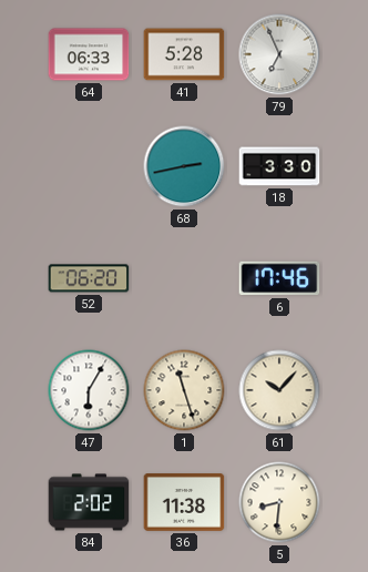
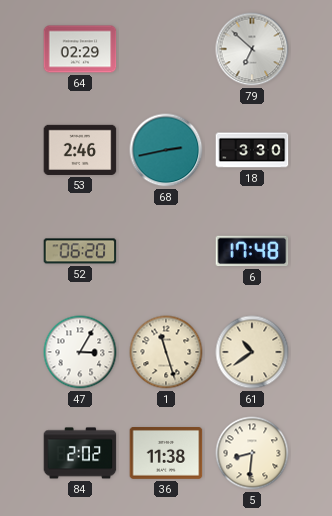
64: 06:33 -> 02:29
41: 5:28 -> none
79: 6:56 -> 6:52
53: none -> 2:46
6: 17:46 -> 17:48
47: 6:05 -> 3:05
61: 10:07 -> 10:39
